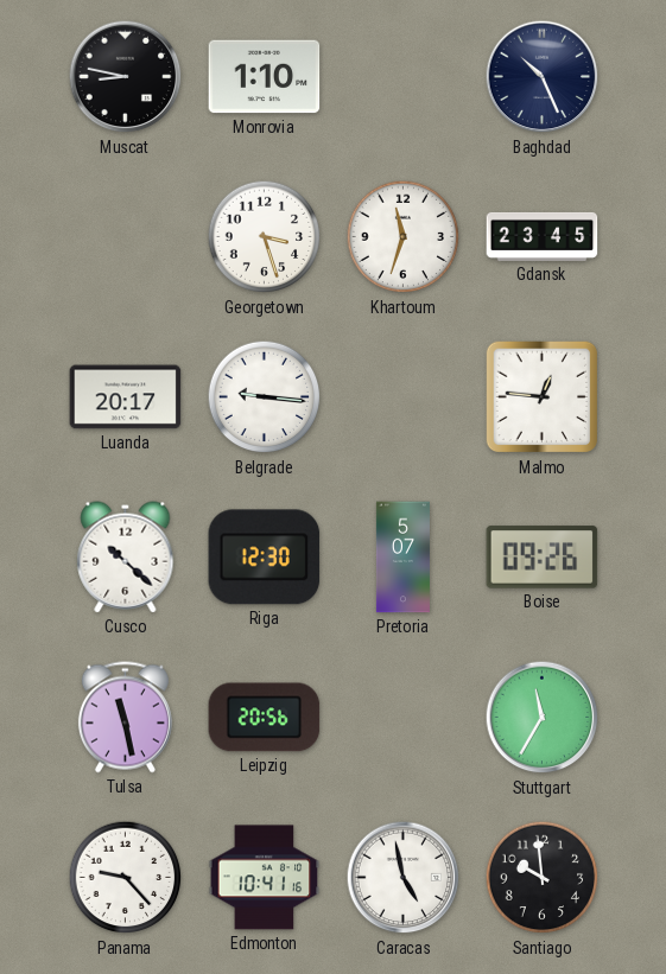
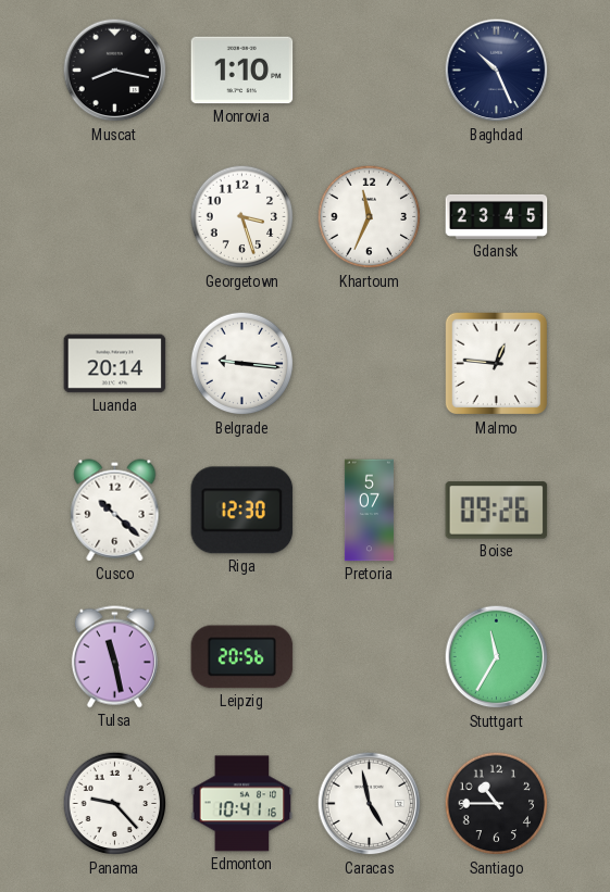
Muscat: 8:47 -> 8:17
Khartoum: 11:33 -> 11:34
Luanda: 20:17 -> 20:14
Santiago: 9:59 -> 10:45
